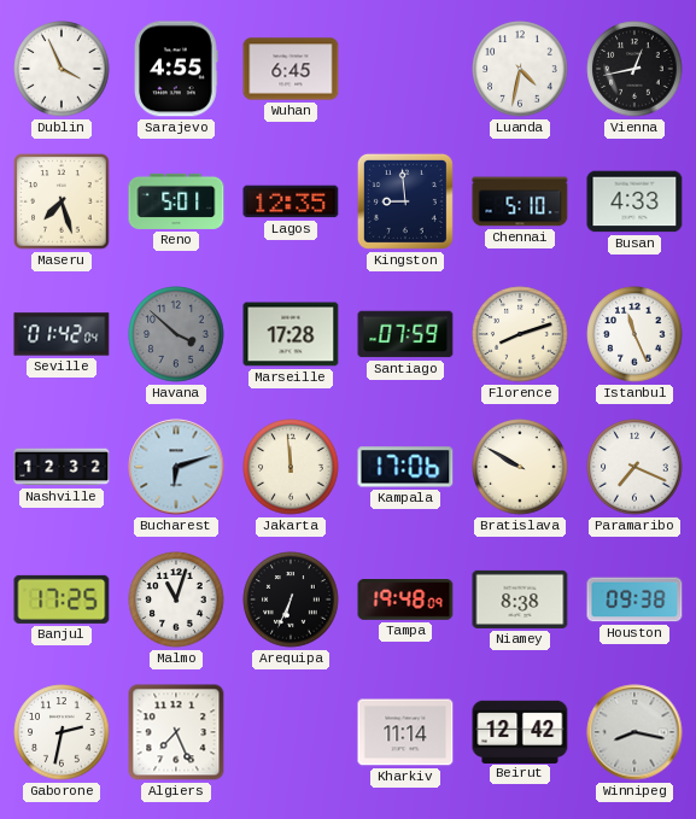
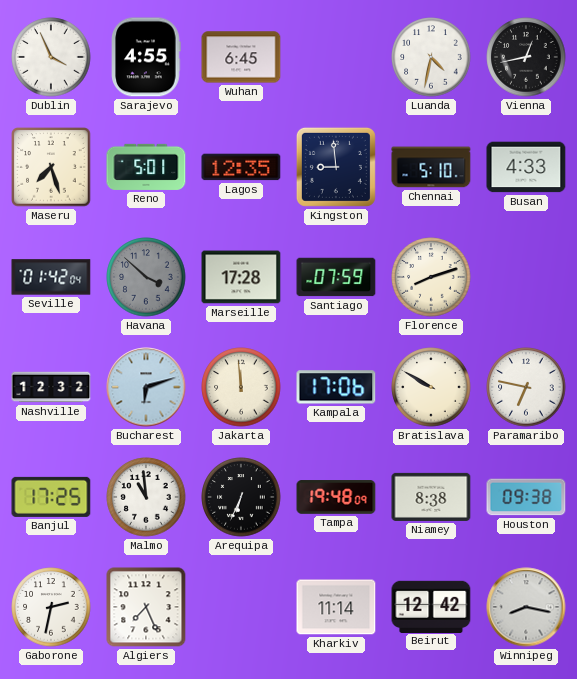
Istanbul: 11:26 -> none
Paramaribo: 7:19 -> 6:47
Malmo: 11:03 -> 10:59
